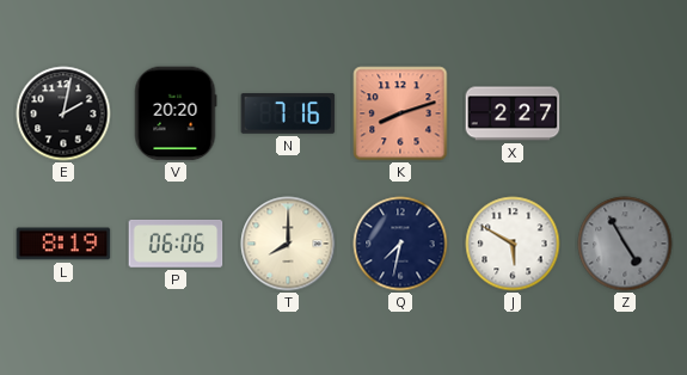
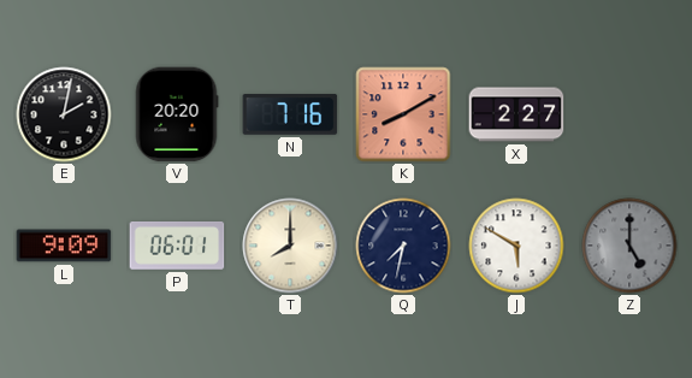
K: 8:12 -> 8:10
L: 8:19 -> 9:09
P: 06:06 -> 06:01
Z: 4:55 -> 5:00
